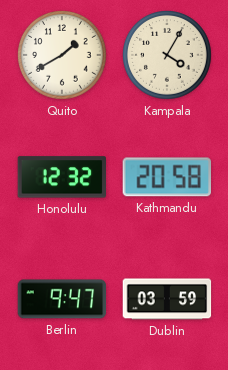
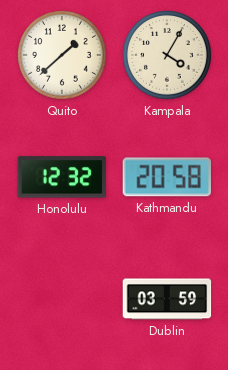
Quito: 1:40 -> 1:38
Berlin: 9:47 -> none
